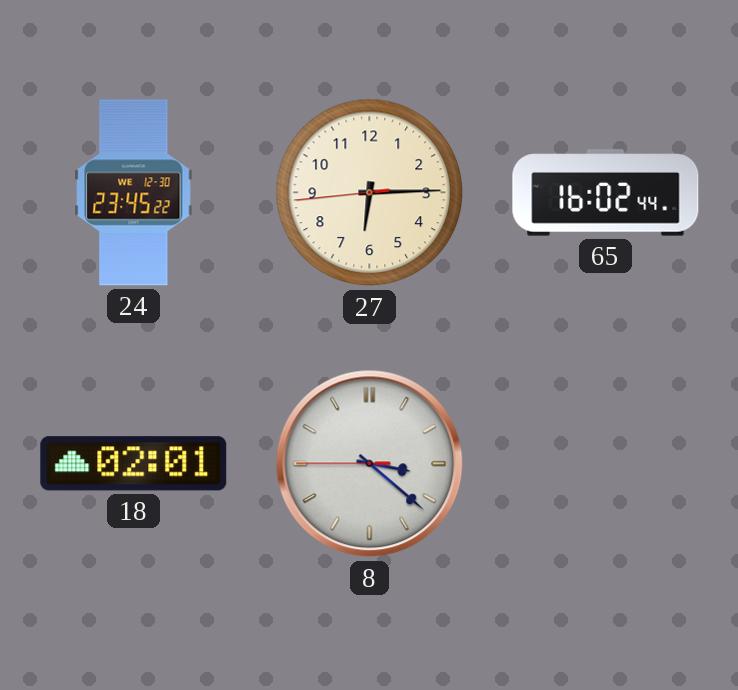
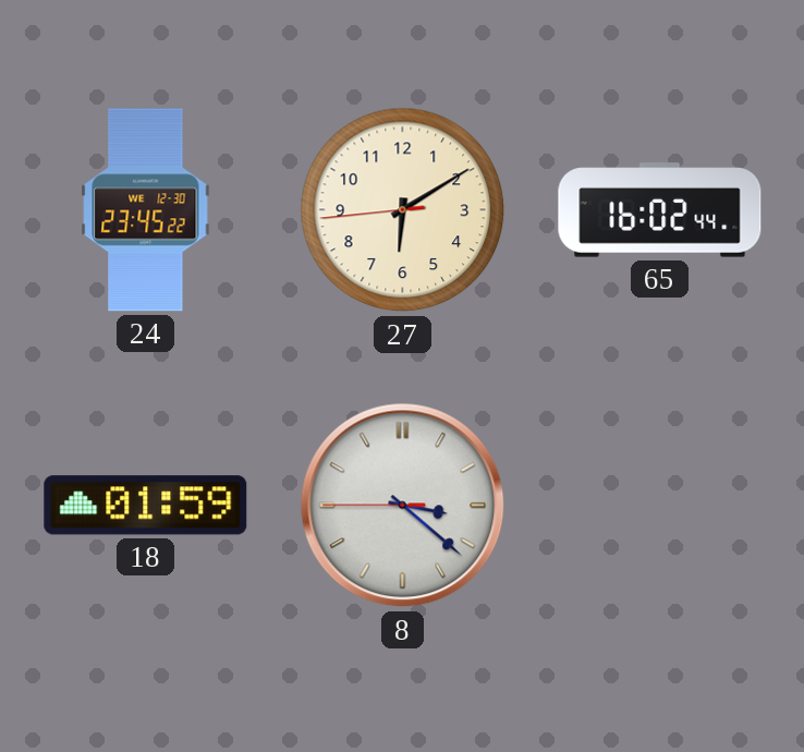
27: 6:14 -> 6:09
18: 02:01 -> 01:59
